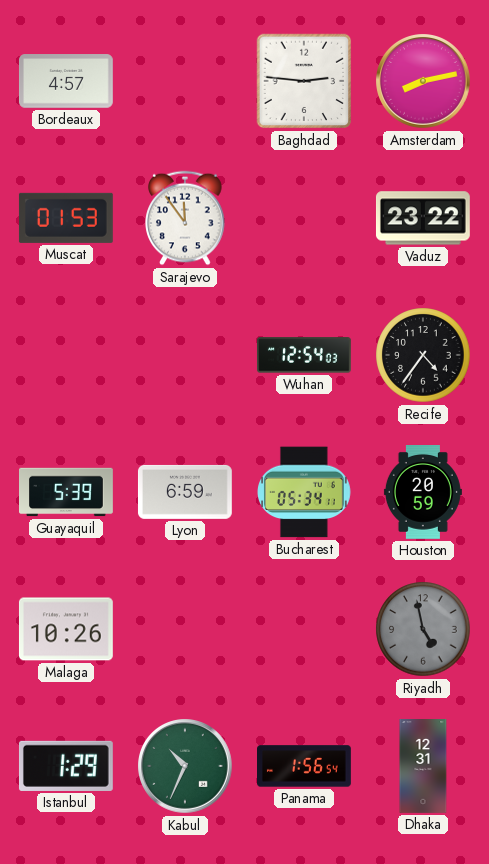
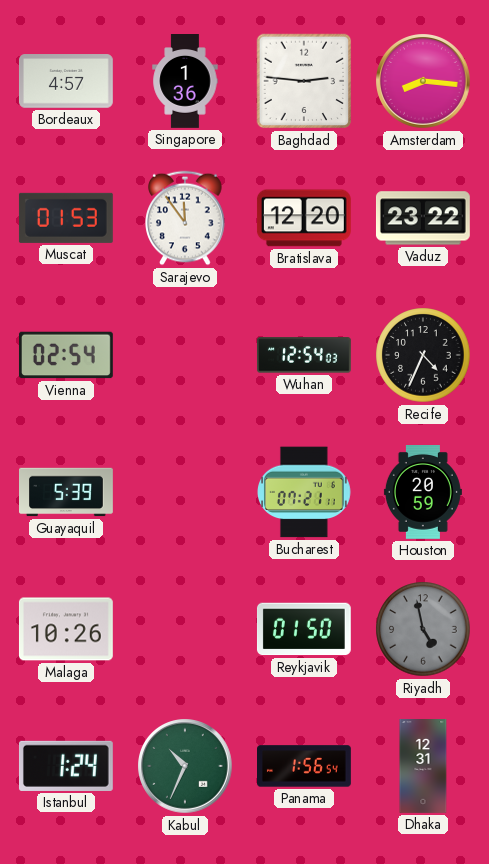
Singapore: none -> 1:36
Amsterdam: 8:13 -> 8:16
Bratislava: none -> 12:20
Vienna: none -> 02:54
Recife: 4:36 -> 4:34
Lyon: 6:59 -> none
Bucharest: 05:34 -> 07:21
Reykjavik: none -> 01:50
Istanbul: 1:29 -> 1:24
